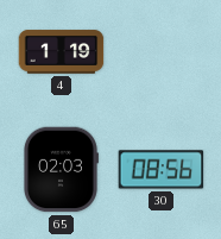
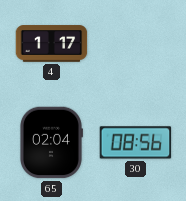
4: 1:19 -> 1:17
65: 02:03 -> 02:04
